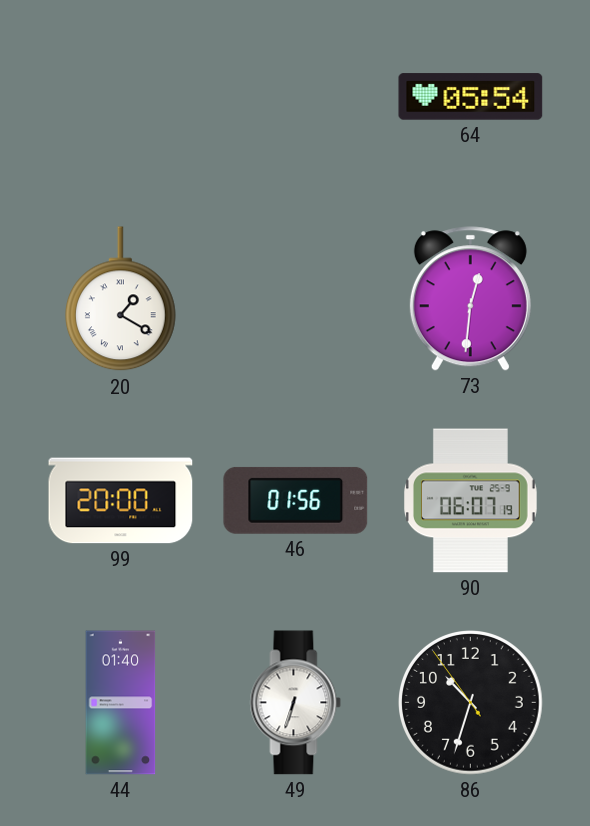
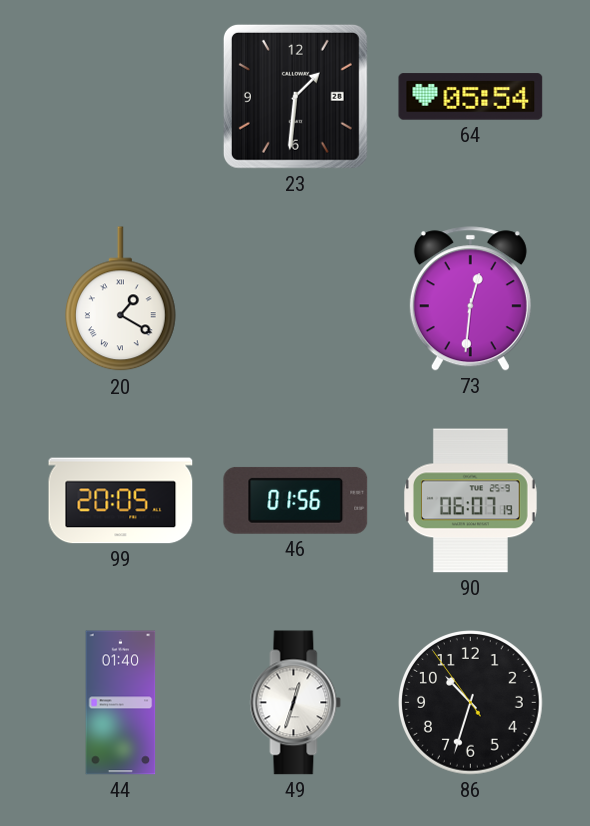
23: none -> 1:31
99: 20:00 -> 20:05
49: 6:33 -> 12:33
